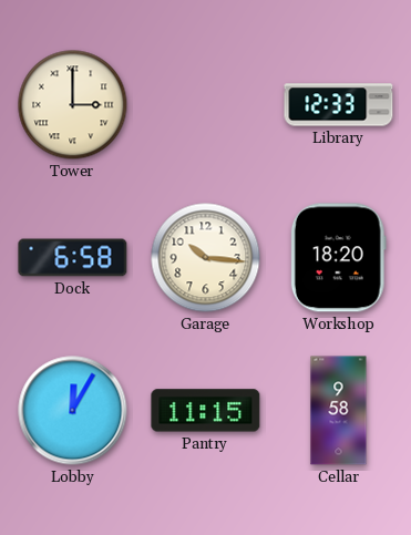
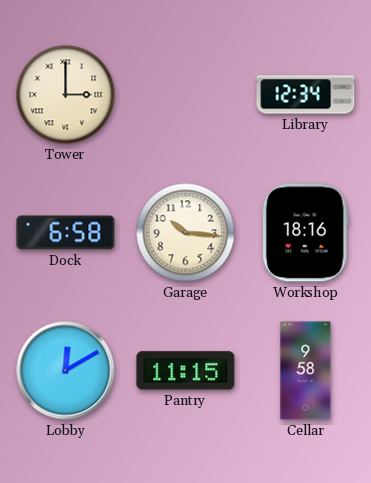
Library: 12:33 -> 12:34
Workshop: 18:20 -> 18:16
Lobby: 12:05 -> 12:10
